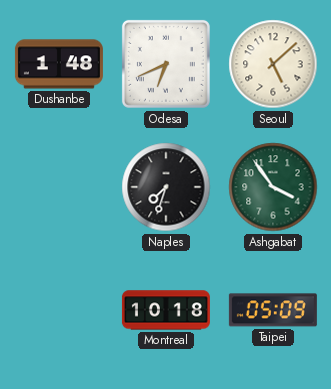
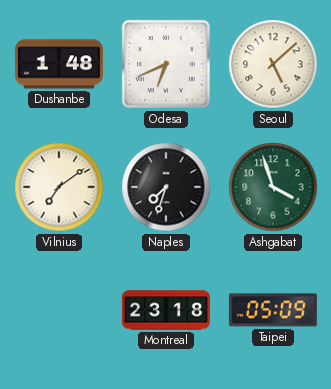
Vilnius: none -> 7:09
Ashgabat: 3:54 -> 3:57
Montreal: 10:18 -> 23:18
